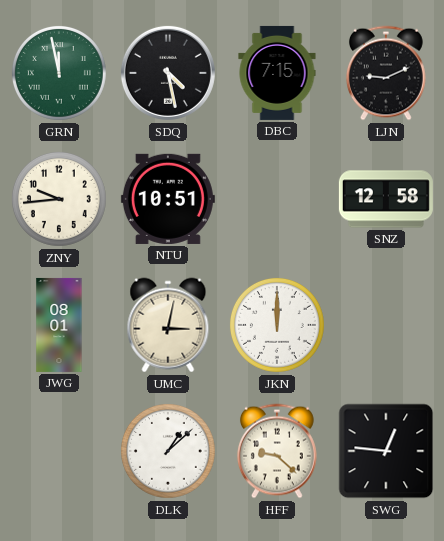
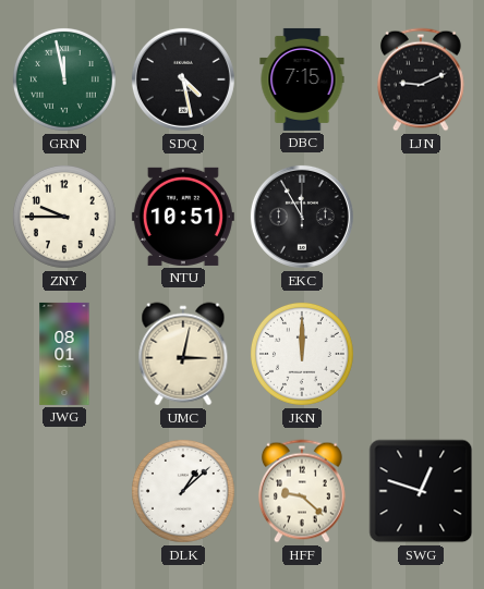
ZNY: 9:44 -> 9:45
EKC: none -> 11:55
SNZ: 12:58 -> none
SWG: 12:46 -> 12:48
